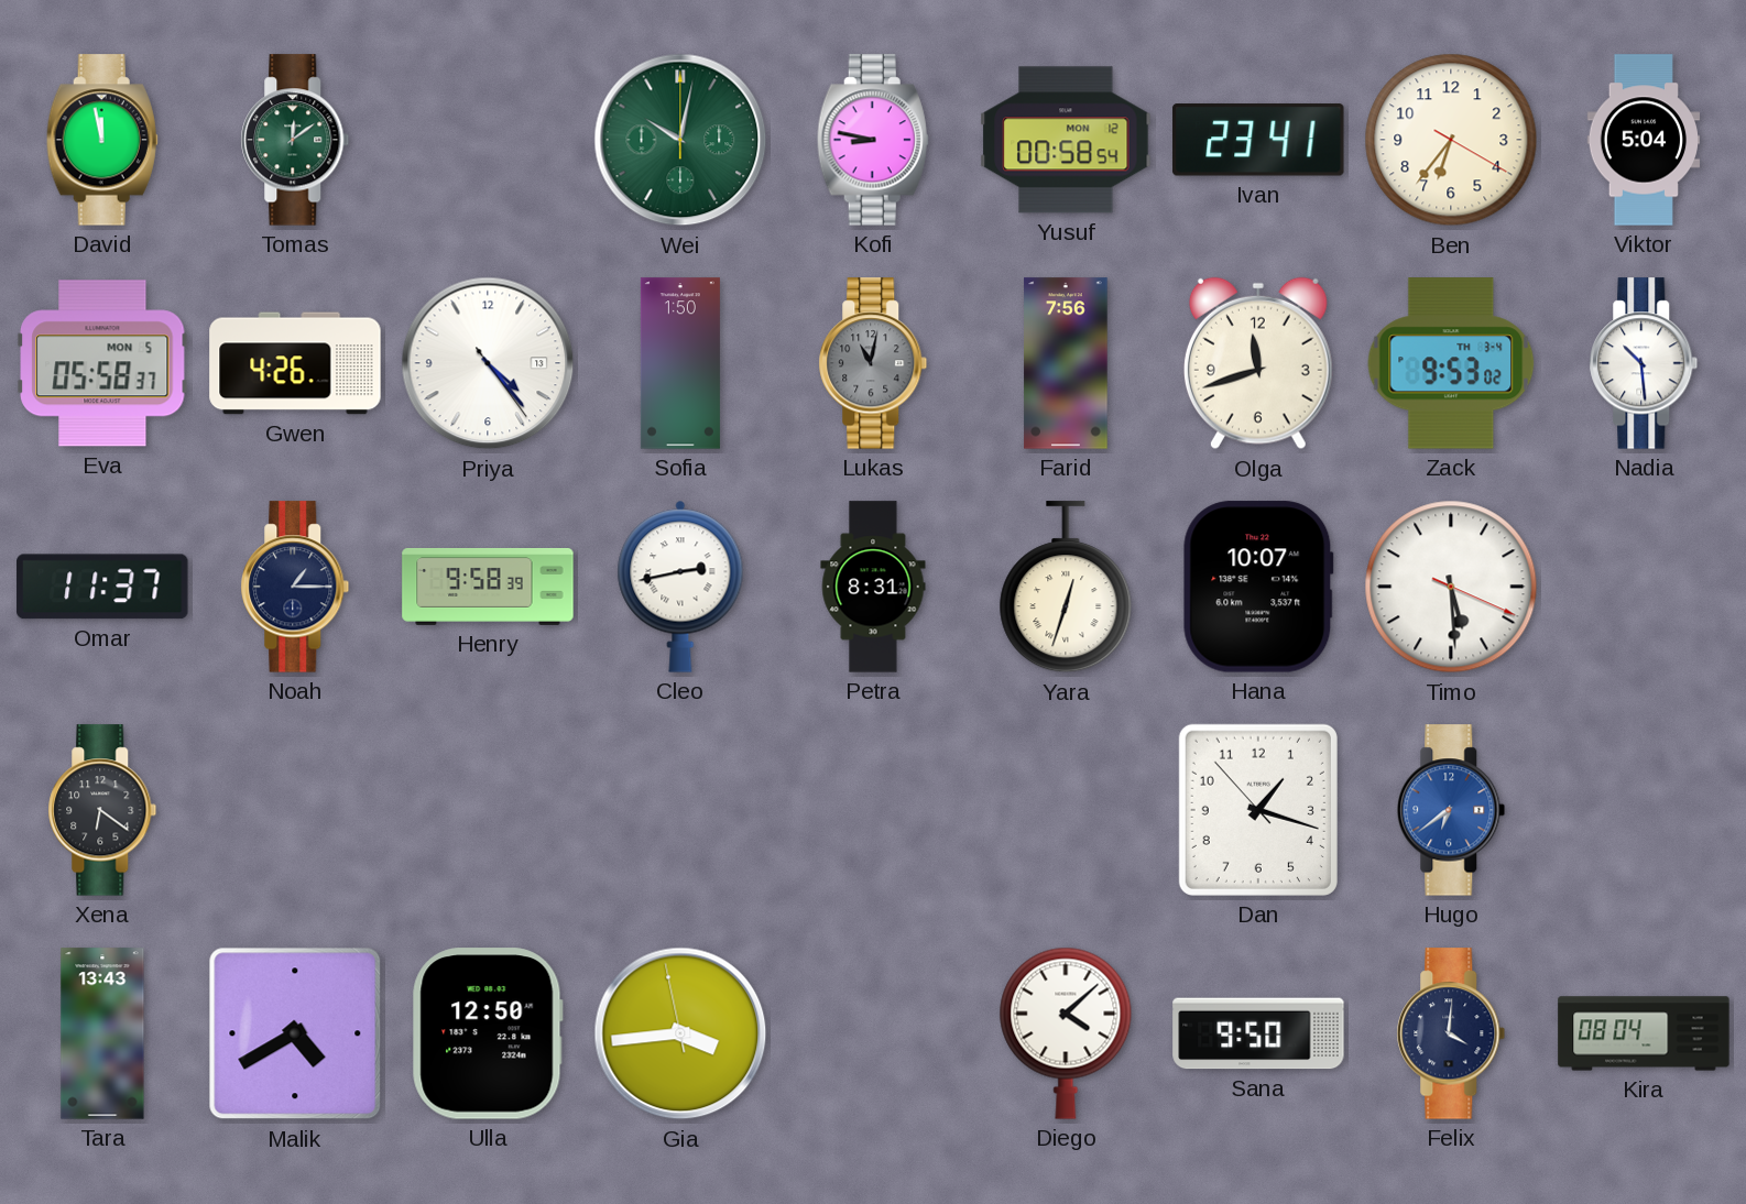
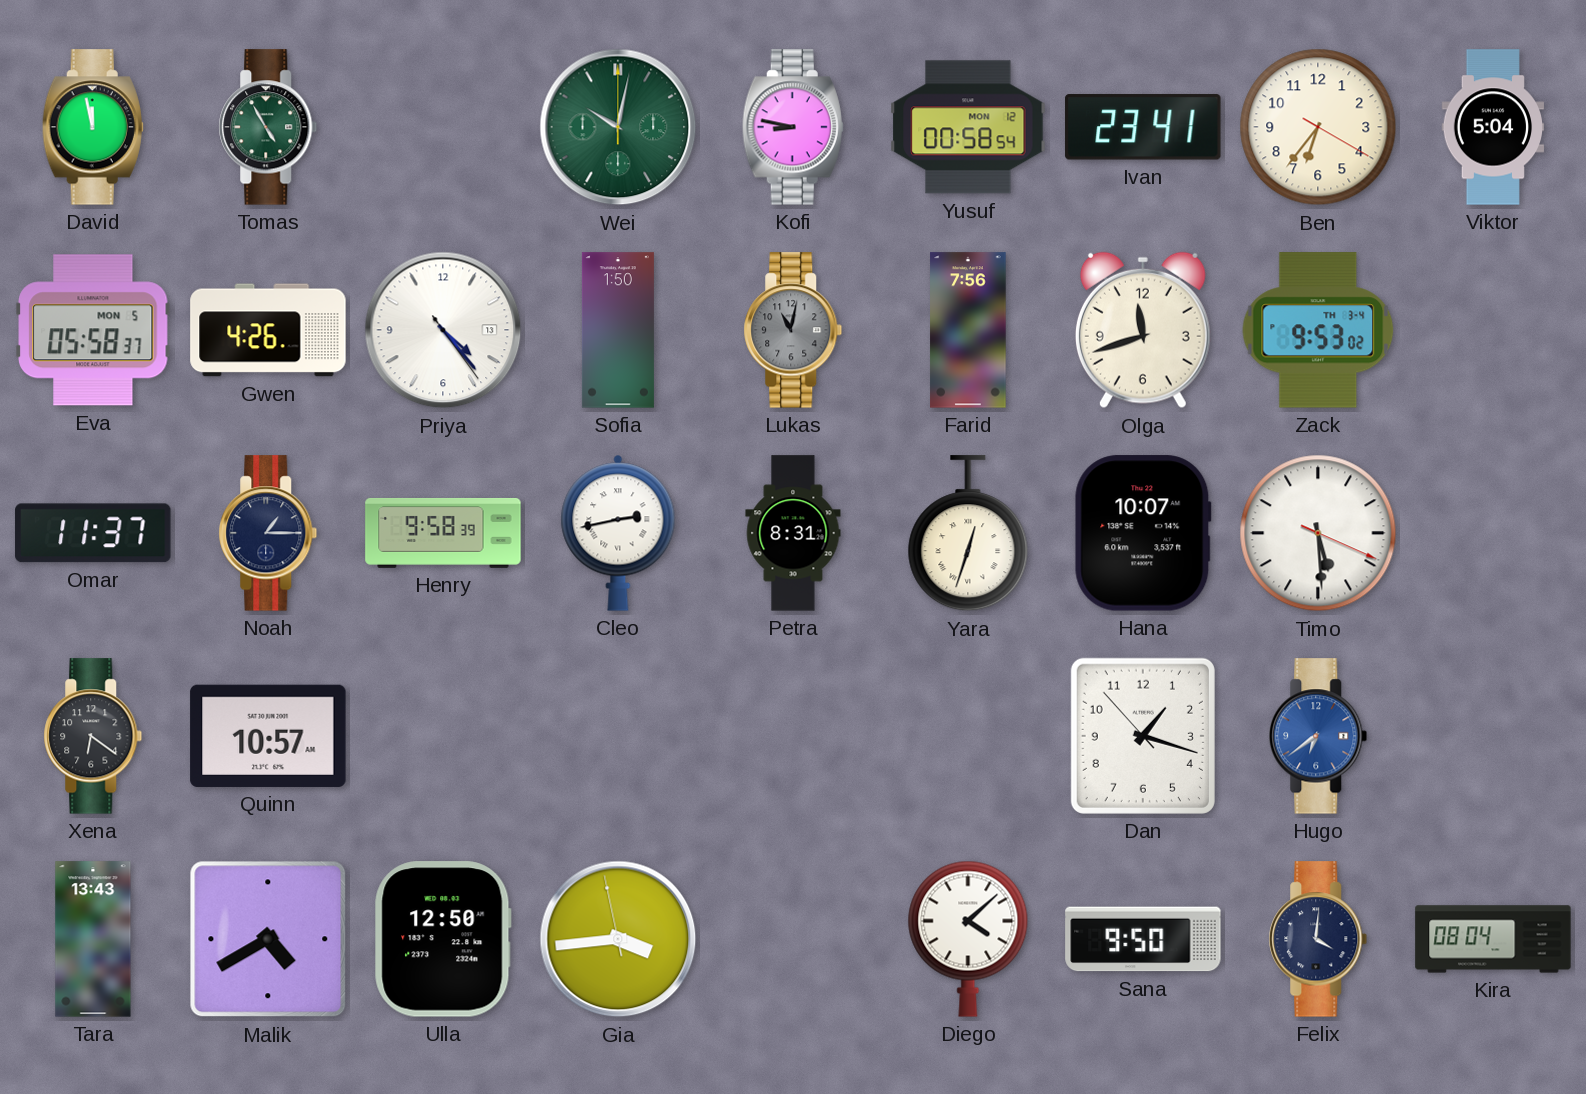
Tomas: 12:09 -> 4:55
Nadia: 10:29 -> none
Quinn: none -> 10:57
